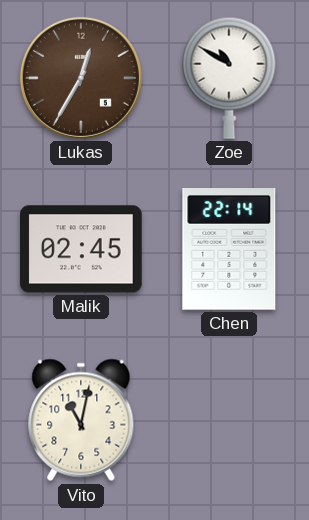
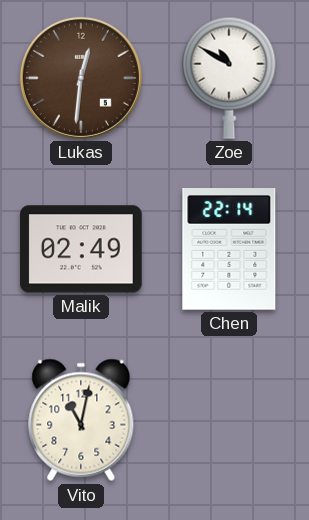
Lukas: 12:35 -> 12:31
Malik: 02:45 -> 02:49
